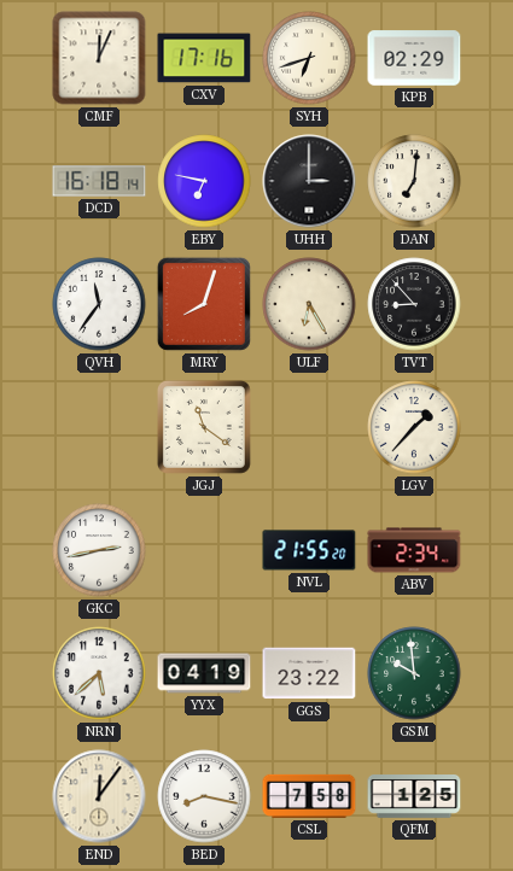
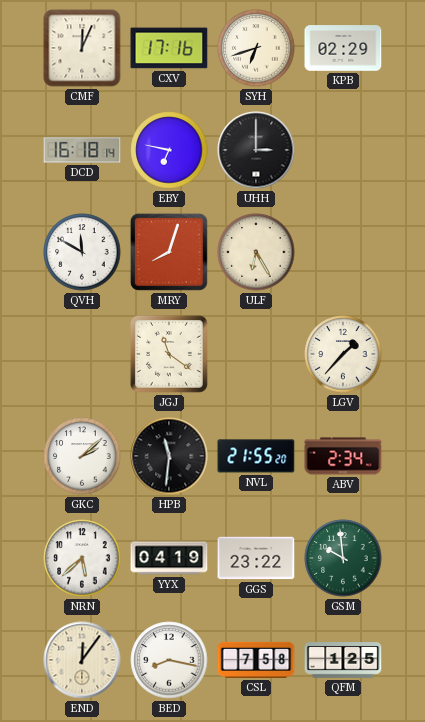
DAN: 7:01 -> none
QVH: 11:36 -> 11:50
TVT: 8:53 -> none
GKC: 2:43 -> 2:08
HPB: none -> 11:31
